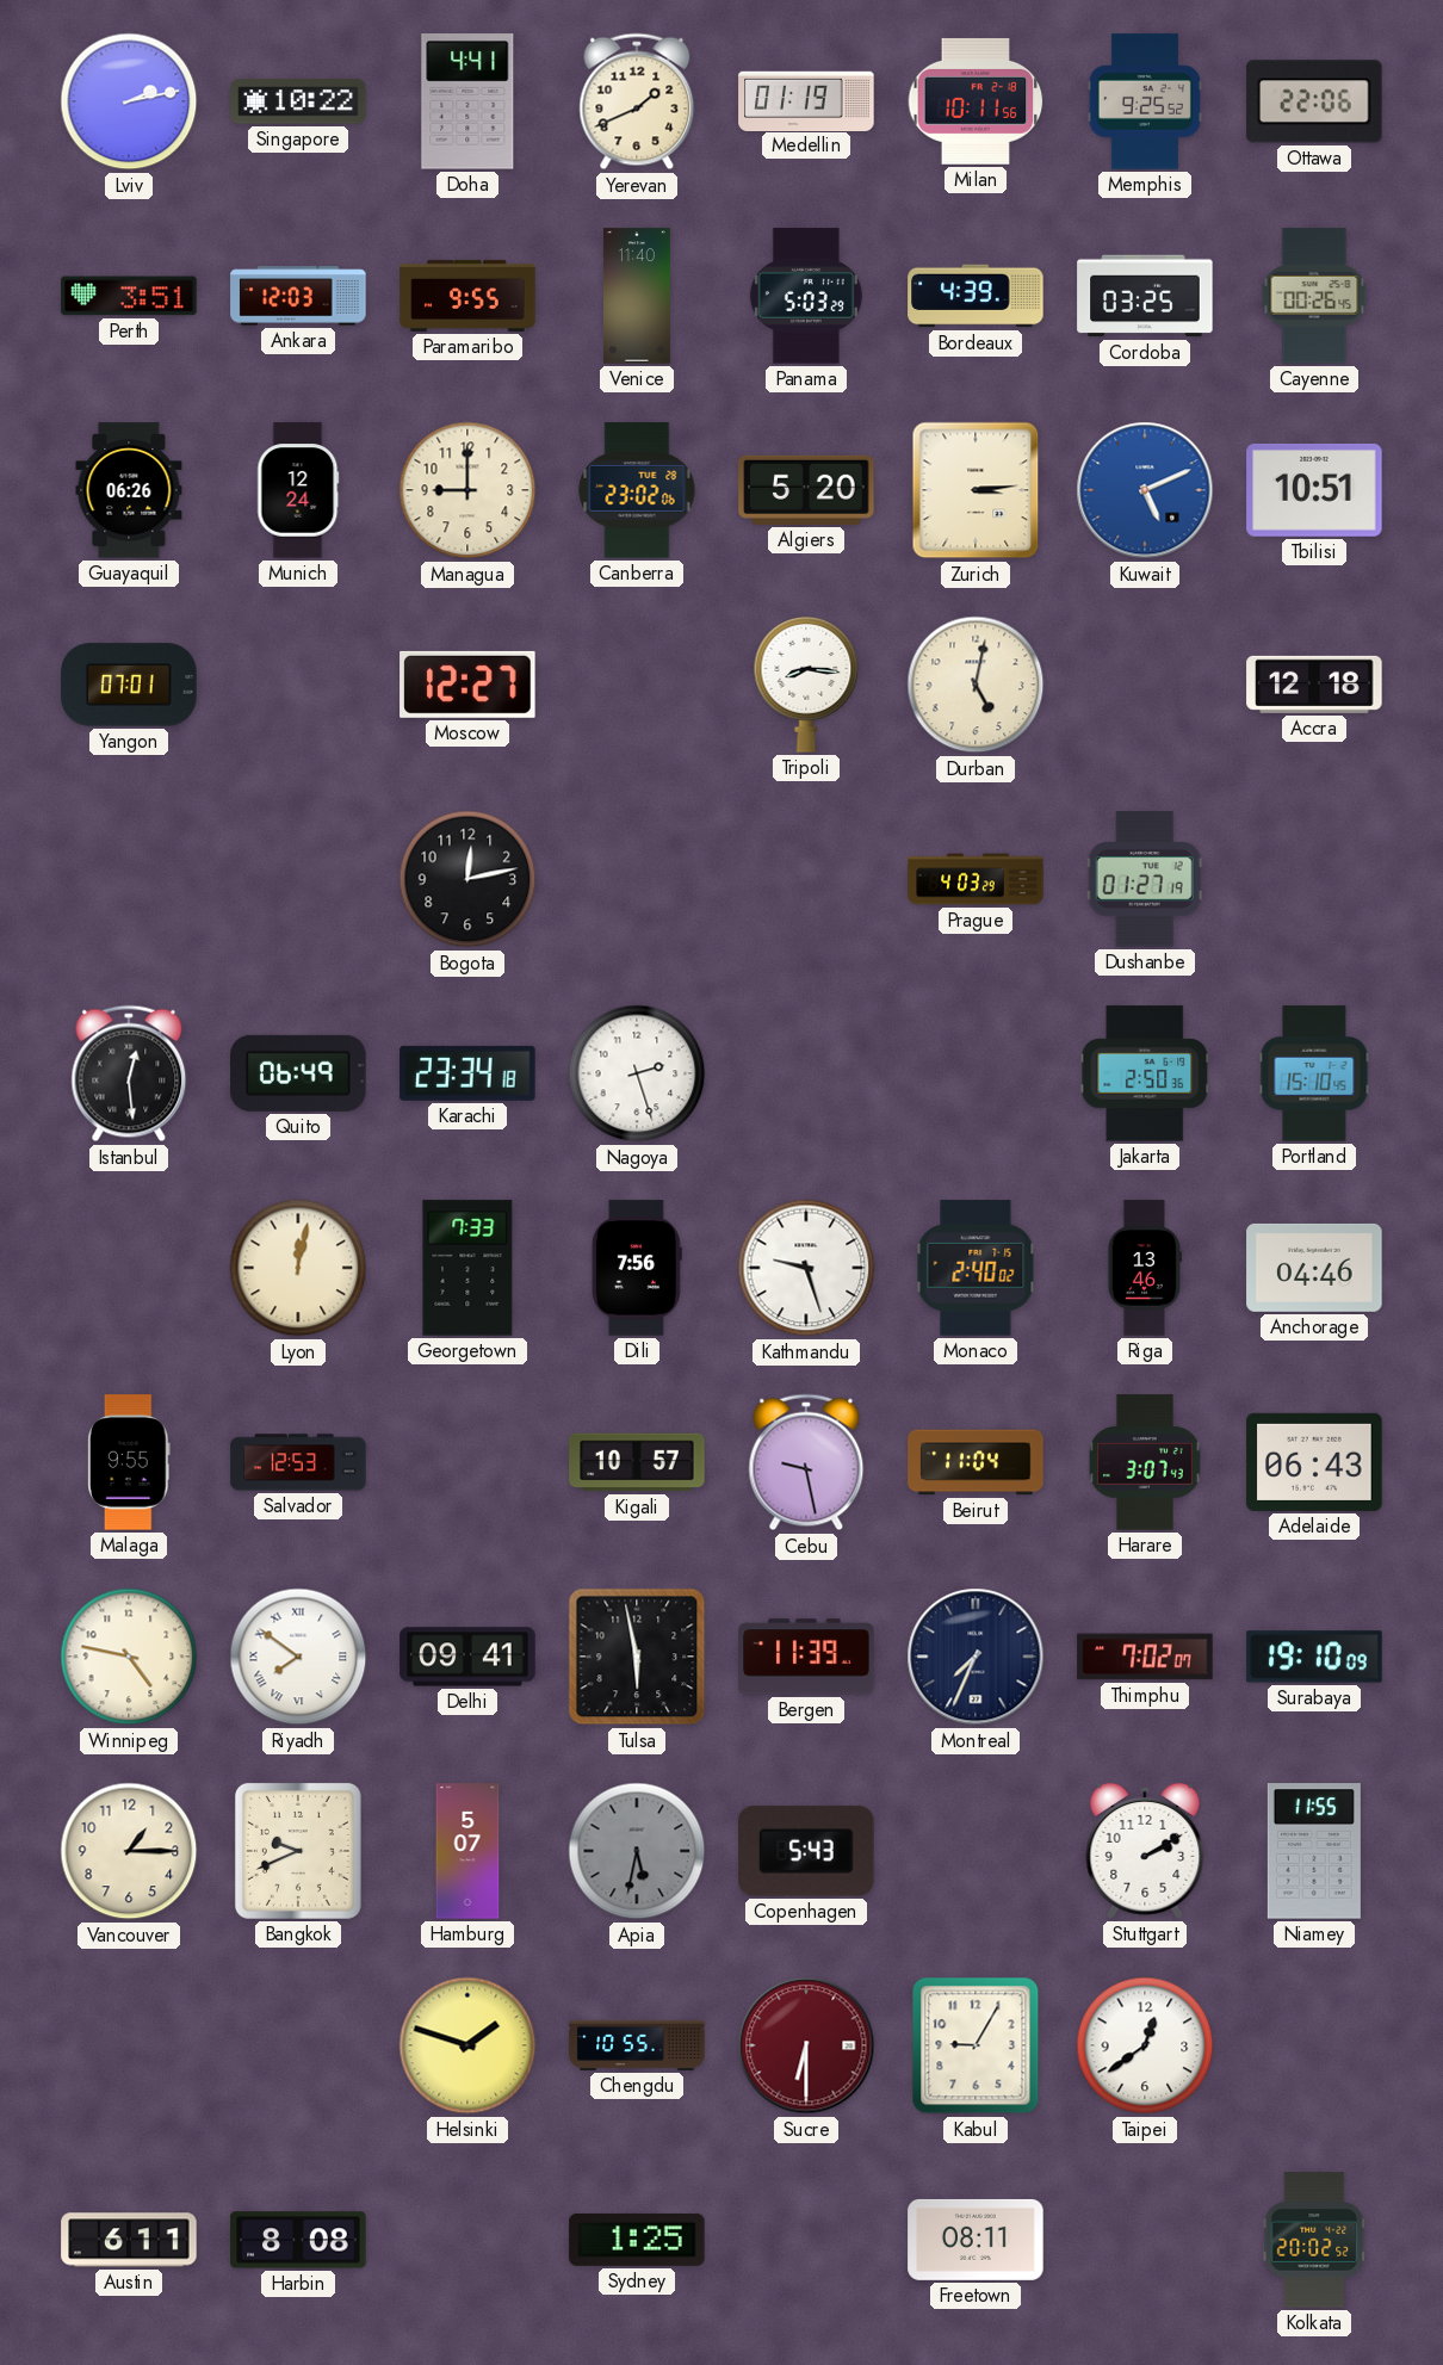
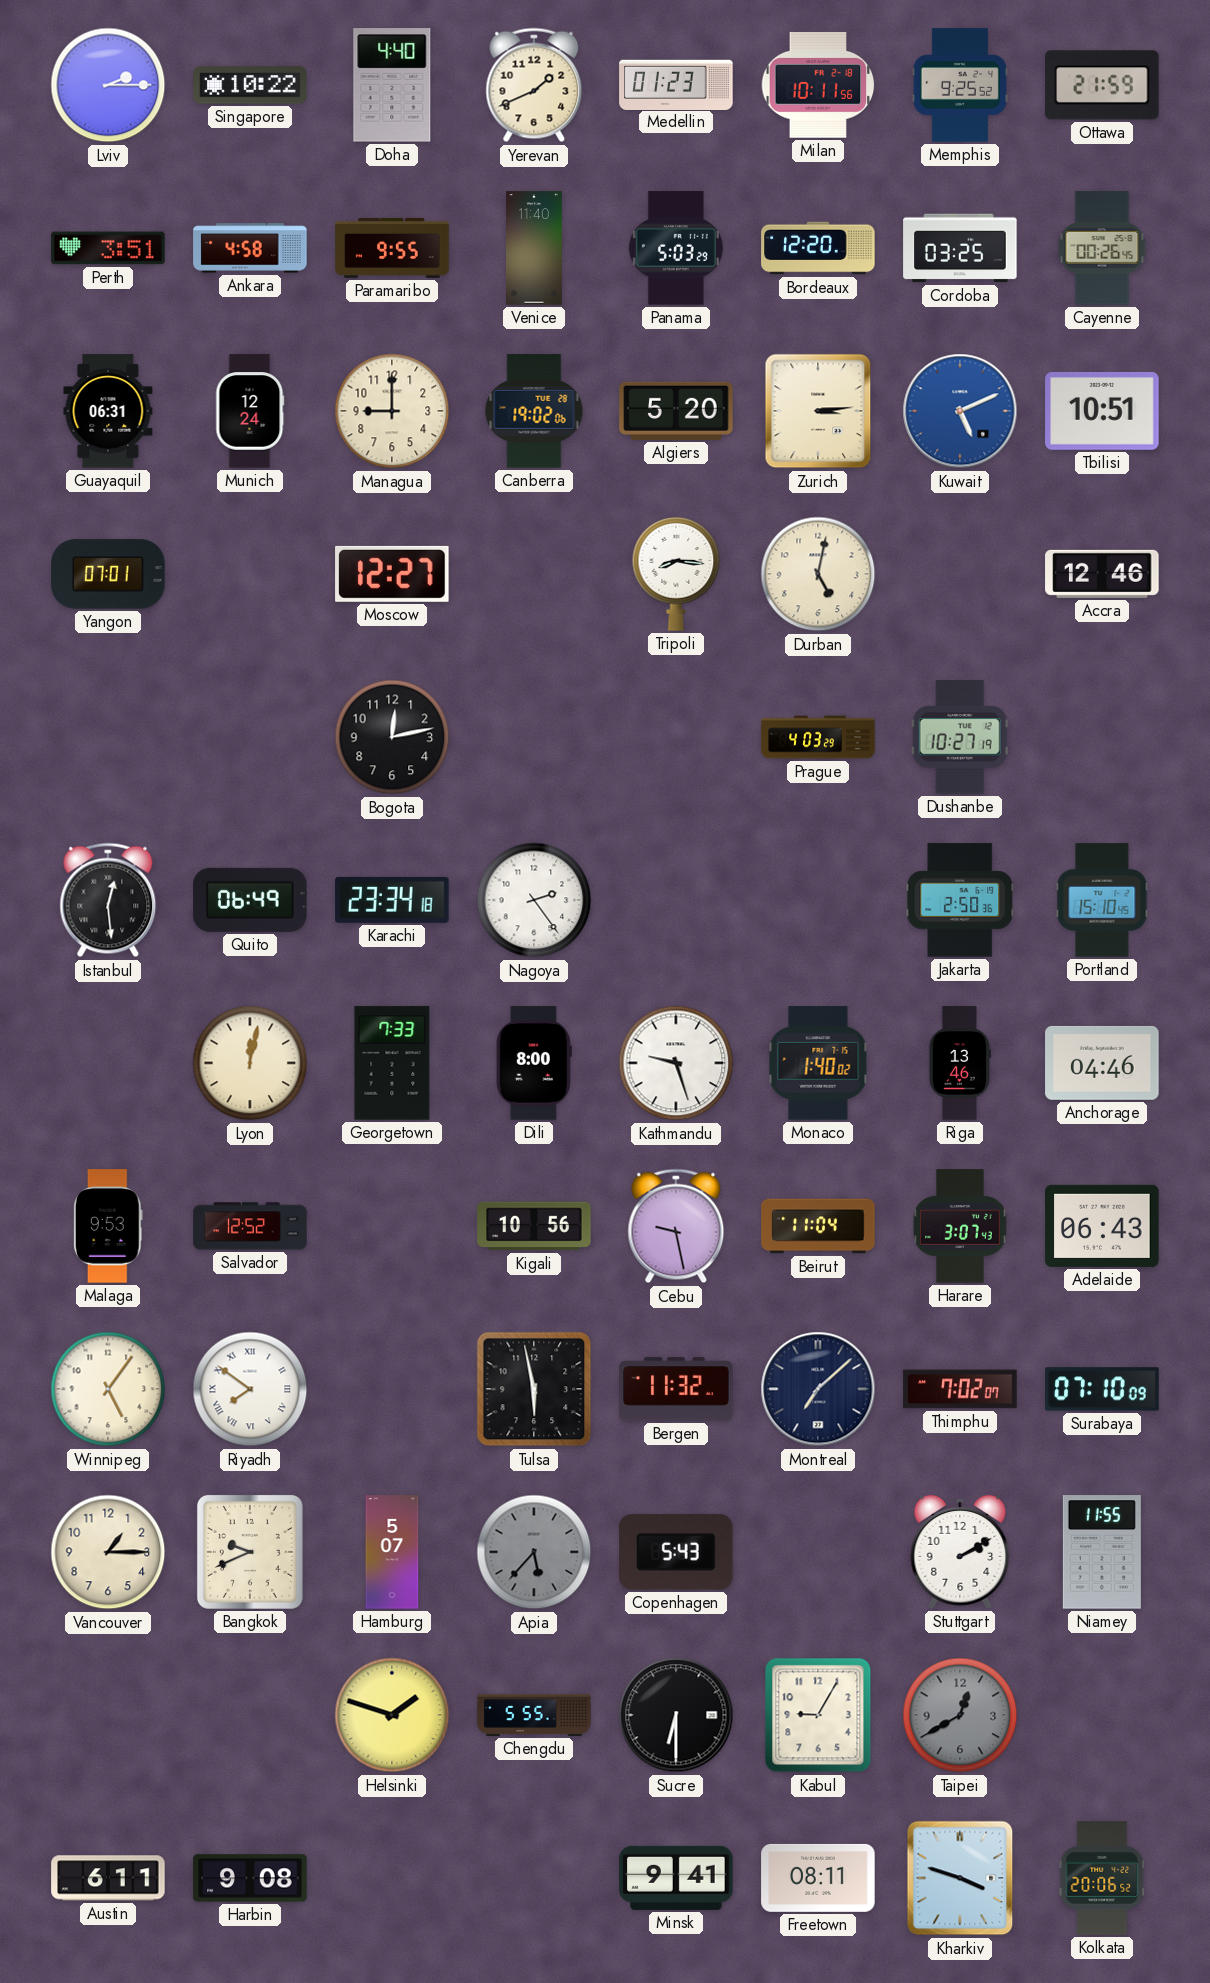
Lviv: 2:13 -> 2:15
Doha: 4:41 -> 4:40
Medellin: 01:19 -> 01:23
Ottawa: 22:06 -> 21:59
Ankara: 12:03 -> 4:58
Bordeaux: 4:39 -> 12:20
Guayaquil: 06:26 -> 06:31
Canberra: 23:02 -> 19:02
Accra: 12:18 -> 12:46
Dushanbe: 01:27 -> 10:27
Nagoya: 2:27 -> 2:24
Dili: 7:56 -> 8:00
Monaco: 2:40 -> 1:40
Malaga: 9:55 -> 9:53
Salvador: 12:53 -> 12:52
Kigali: 10:57 -> 10:56
Winnipeg: 4:47 -> 5:06
Delhi: 09:41 -> none
Bergen: 11:39 -> 11:32
Montreal: 7:34 -> 7:08
Surabaya: 19:10 -> 07:10
Apia: 5:32 -> 5:37
Chengdu: 10:55 -> 5:55
Sucre dial: burgundy -> black
Taipei: 12:39 -> 12:40
Taipei dial: white -> grey
Harbin: 8:08 -> 9:08
Sydney: 1:25 -> none
Minsk: none -> 9:41
Kharkiv: none -> 3:48
Kolkata: 20:02 -> 20:06
